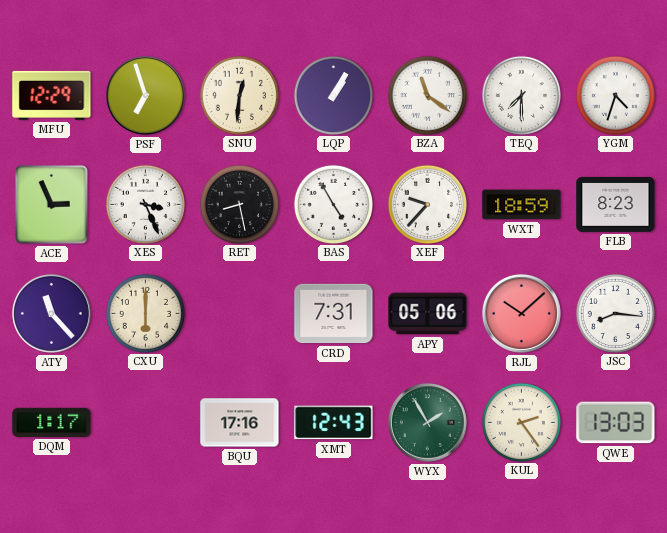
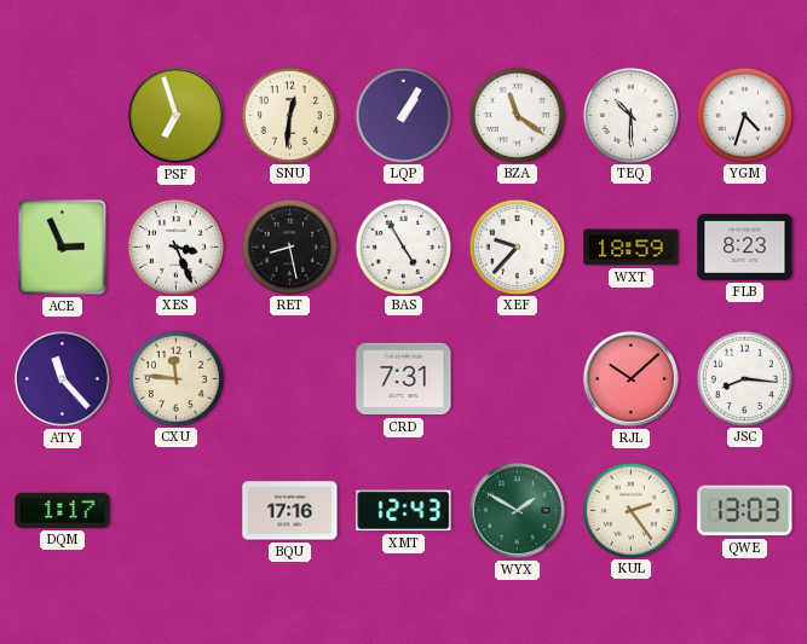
MFU: 12:29 -> none
TEQ: 7:30 -> 10:30
CXU: 6:00 -> 11:46
APY: 05:06 -> none
WYX: 1:55 -> 1:50
